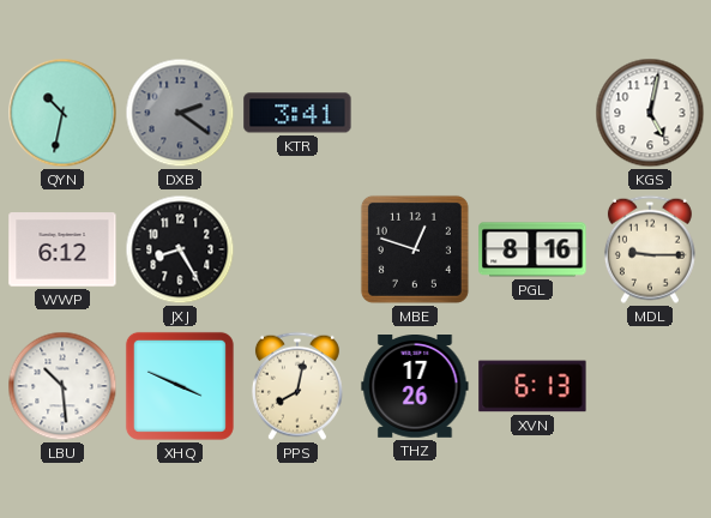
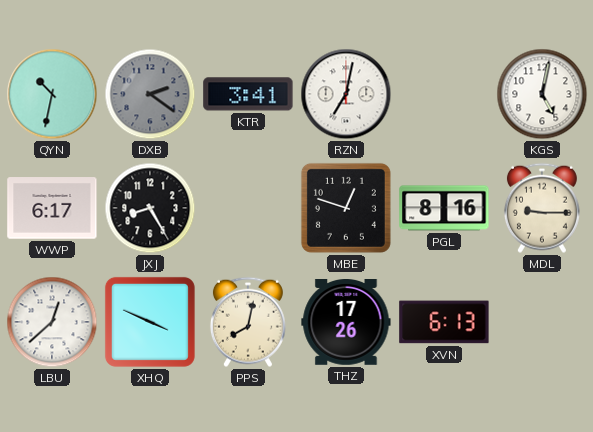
RZN: none -> 7:02
WWP: 6:12 -> 6:17
LBU: 10:29 -> 12:38
